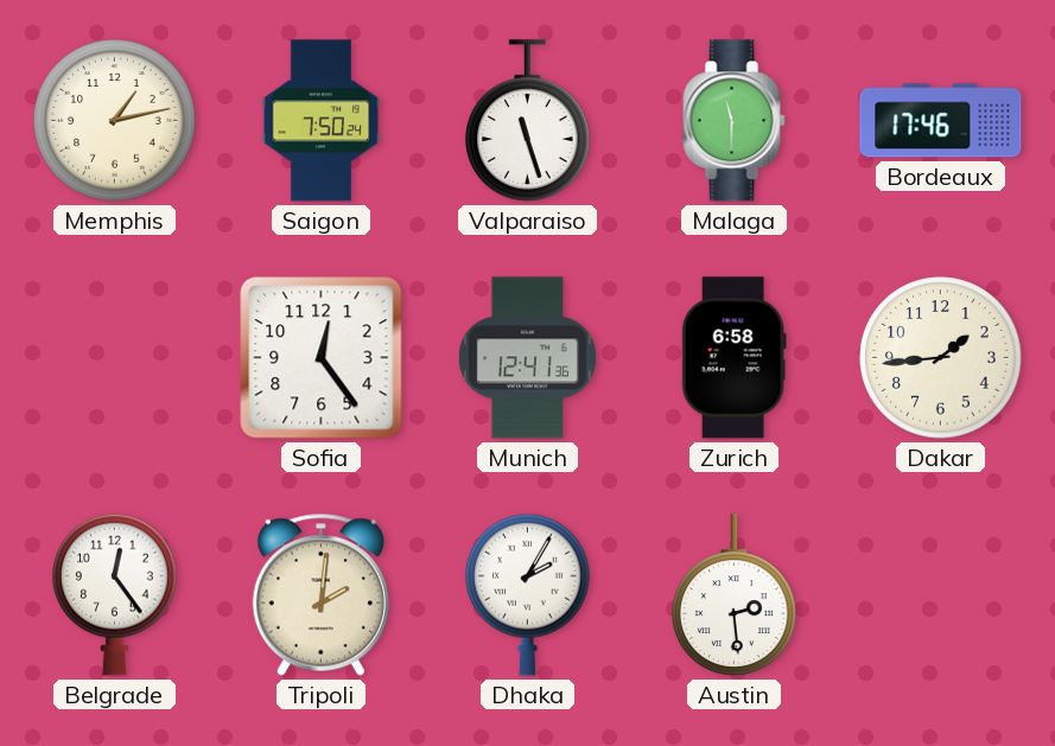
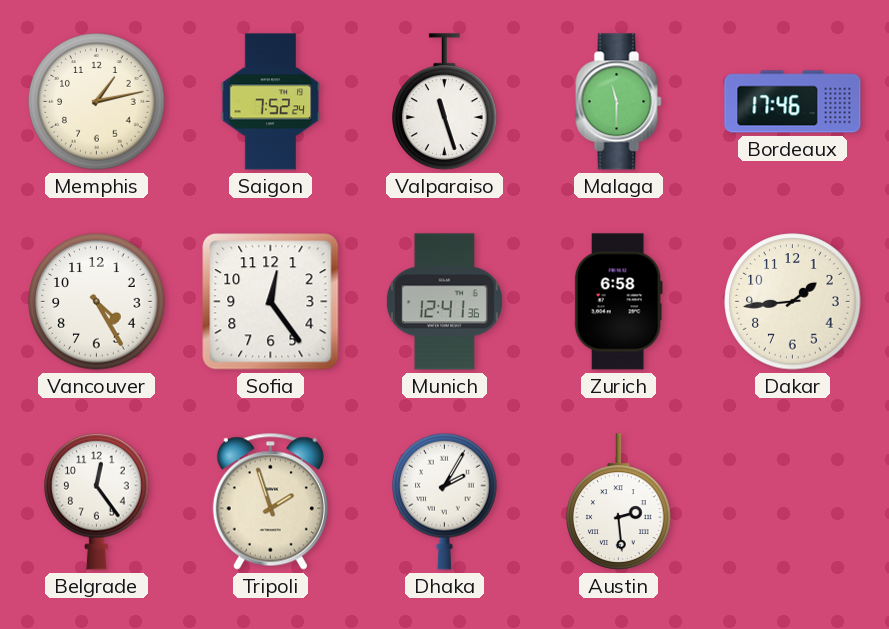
Saigon: 7:50 -> 7:52
Vancouver: none -> 4:25
Tripoli: 2:01 -> 1:57
